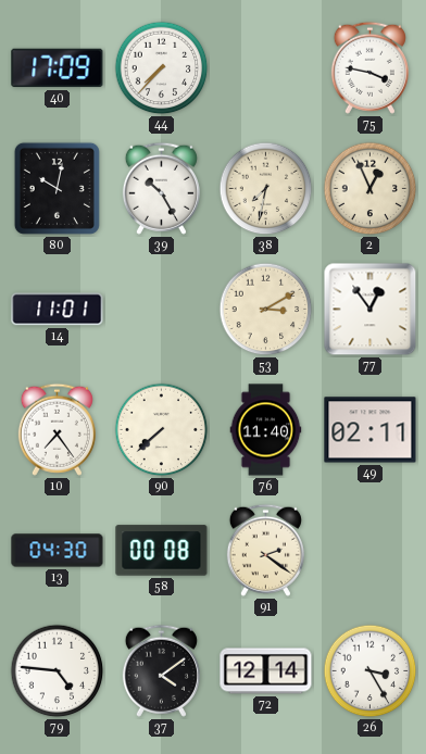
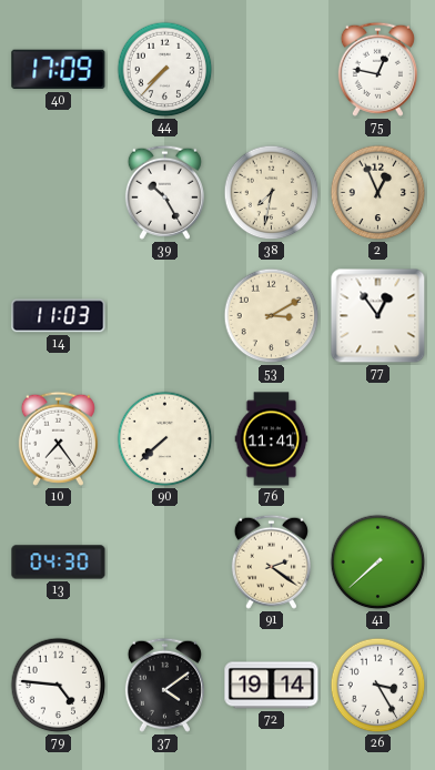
75: 3:47 -> 12:47
80: 10:02 -> none
14: 11:01 -> 11:03
76: 11:40 -> 11:41
49: 02:11 -> none
58: 00:08 -> none
41: none -> 7:38
72: 12:14 -> 19:14
